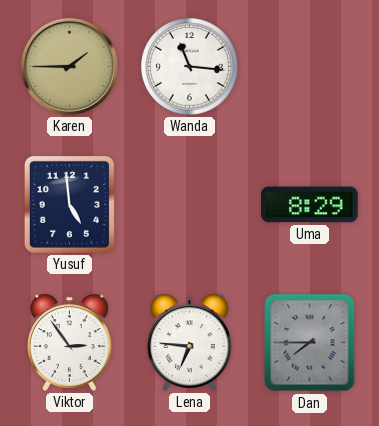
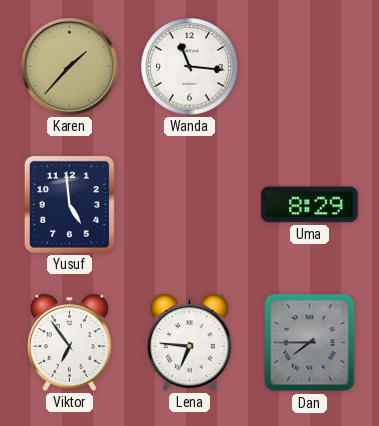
Karen: 1:45 -> 1:37
Viktor: 2:54 -> 6:54
